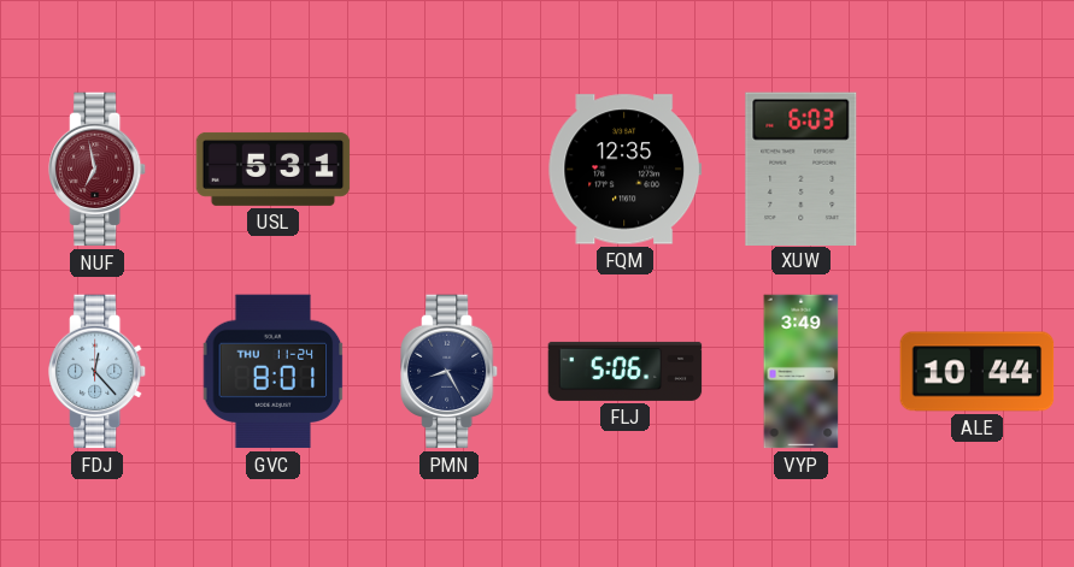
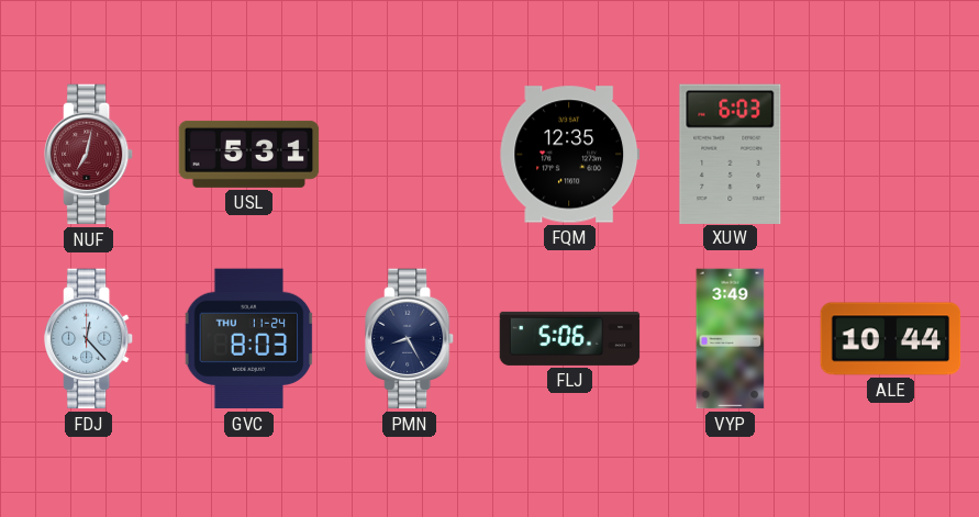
NUF: 6:58 -> 7:02
GVC: 8:01 -> 8:03
